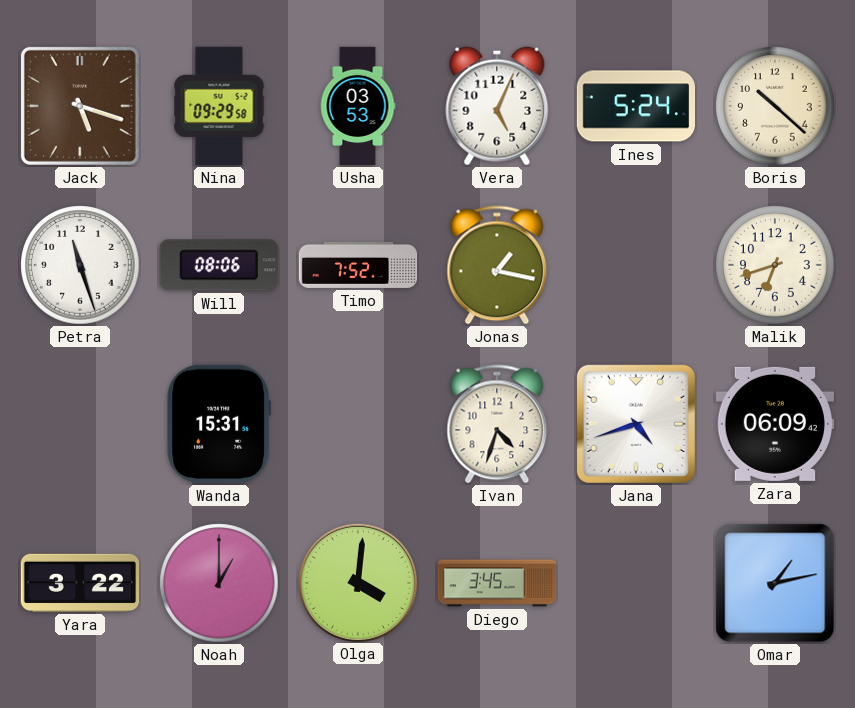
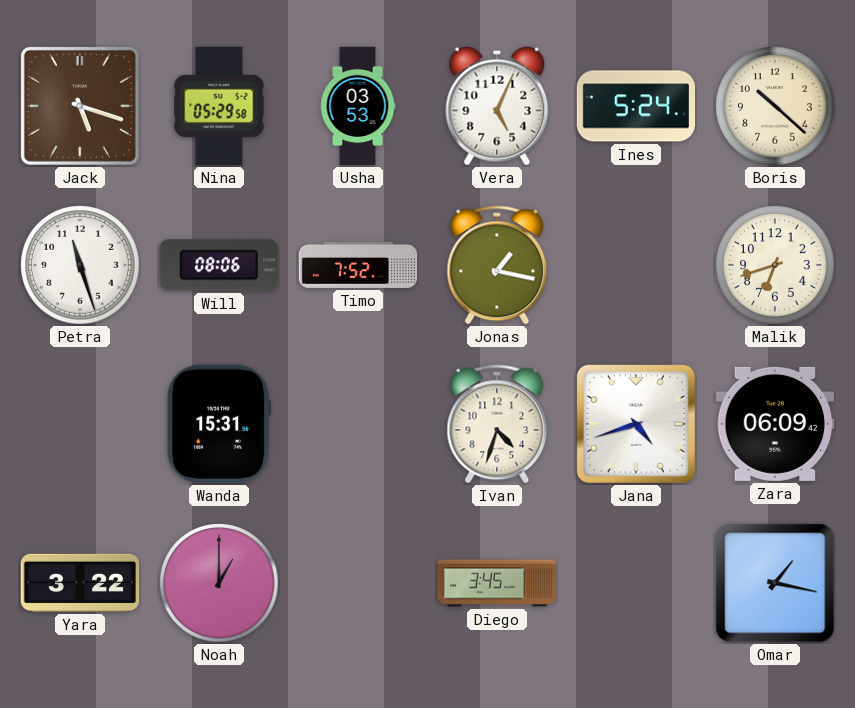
Nina: 09:29 -> 05:29
Olga: 4:01 -> none
Omar: 1:13 -> 1:17
